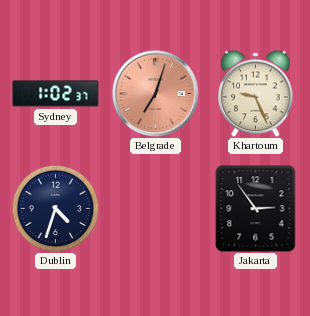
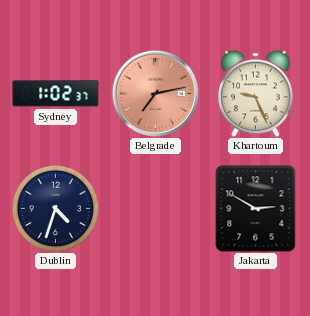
Belgrade: 7:03 -> 7:13
Jakarta: 2:54 -> 2:50
